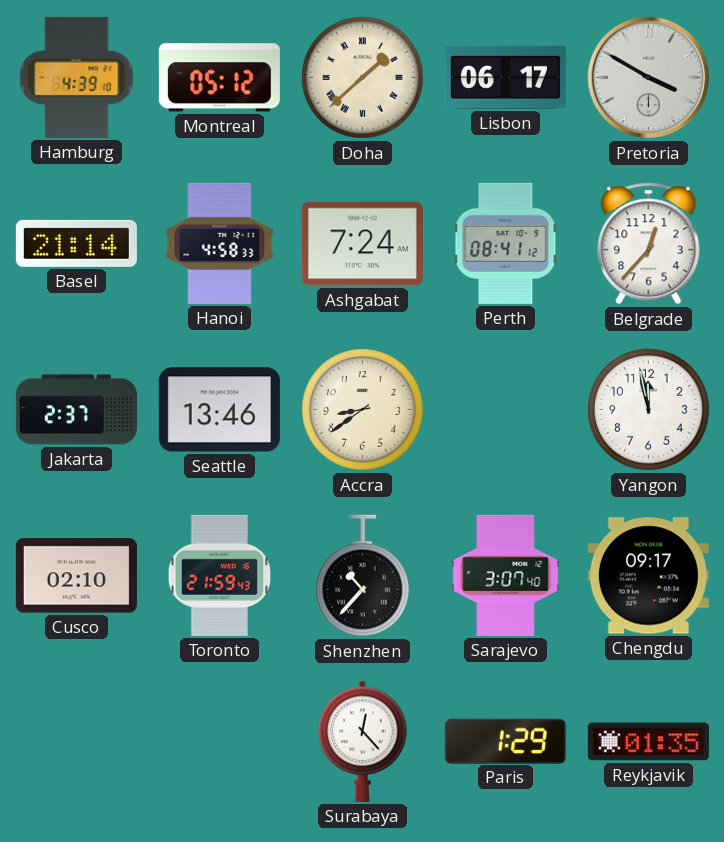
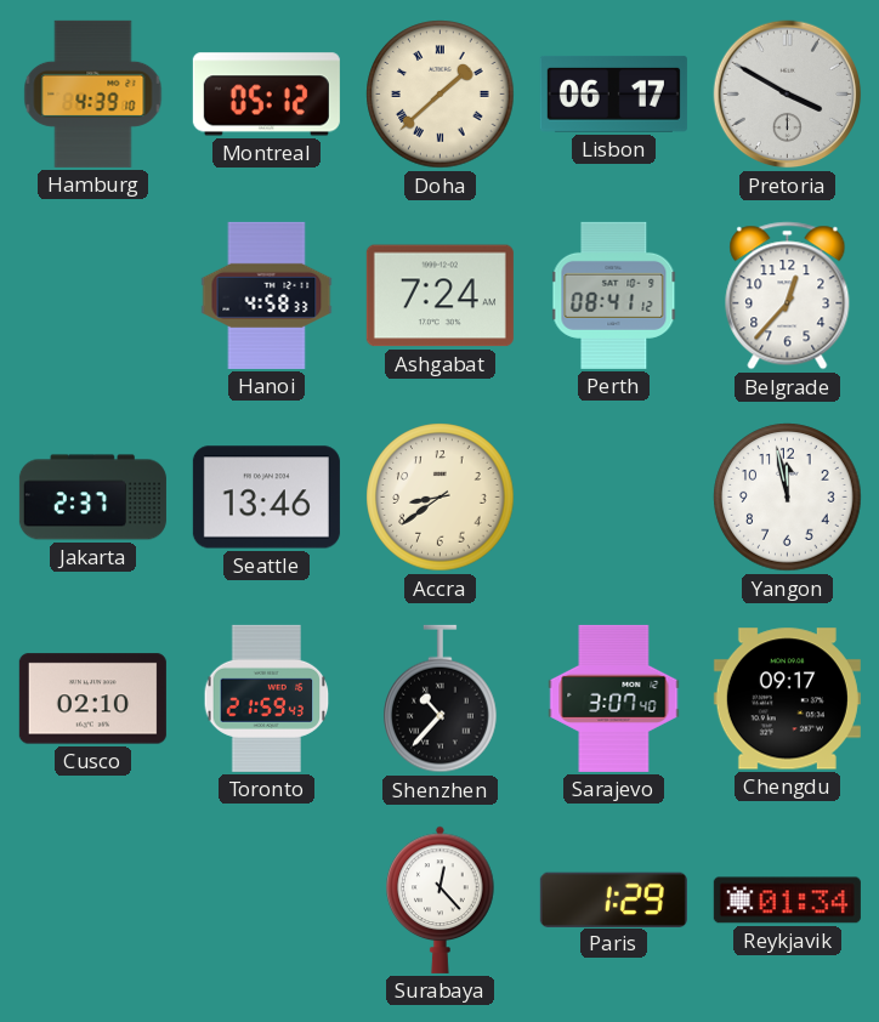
Basel: 21:14 -> none
Reykjavik: 01:35 -> 01:34
